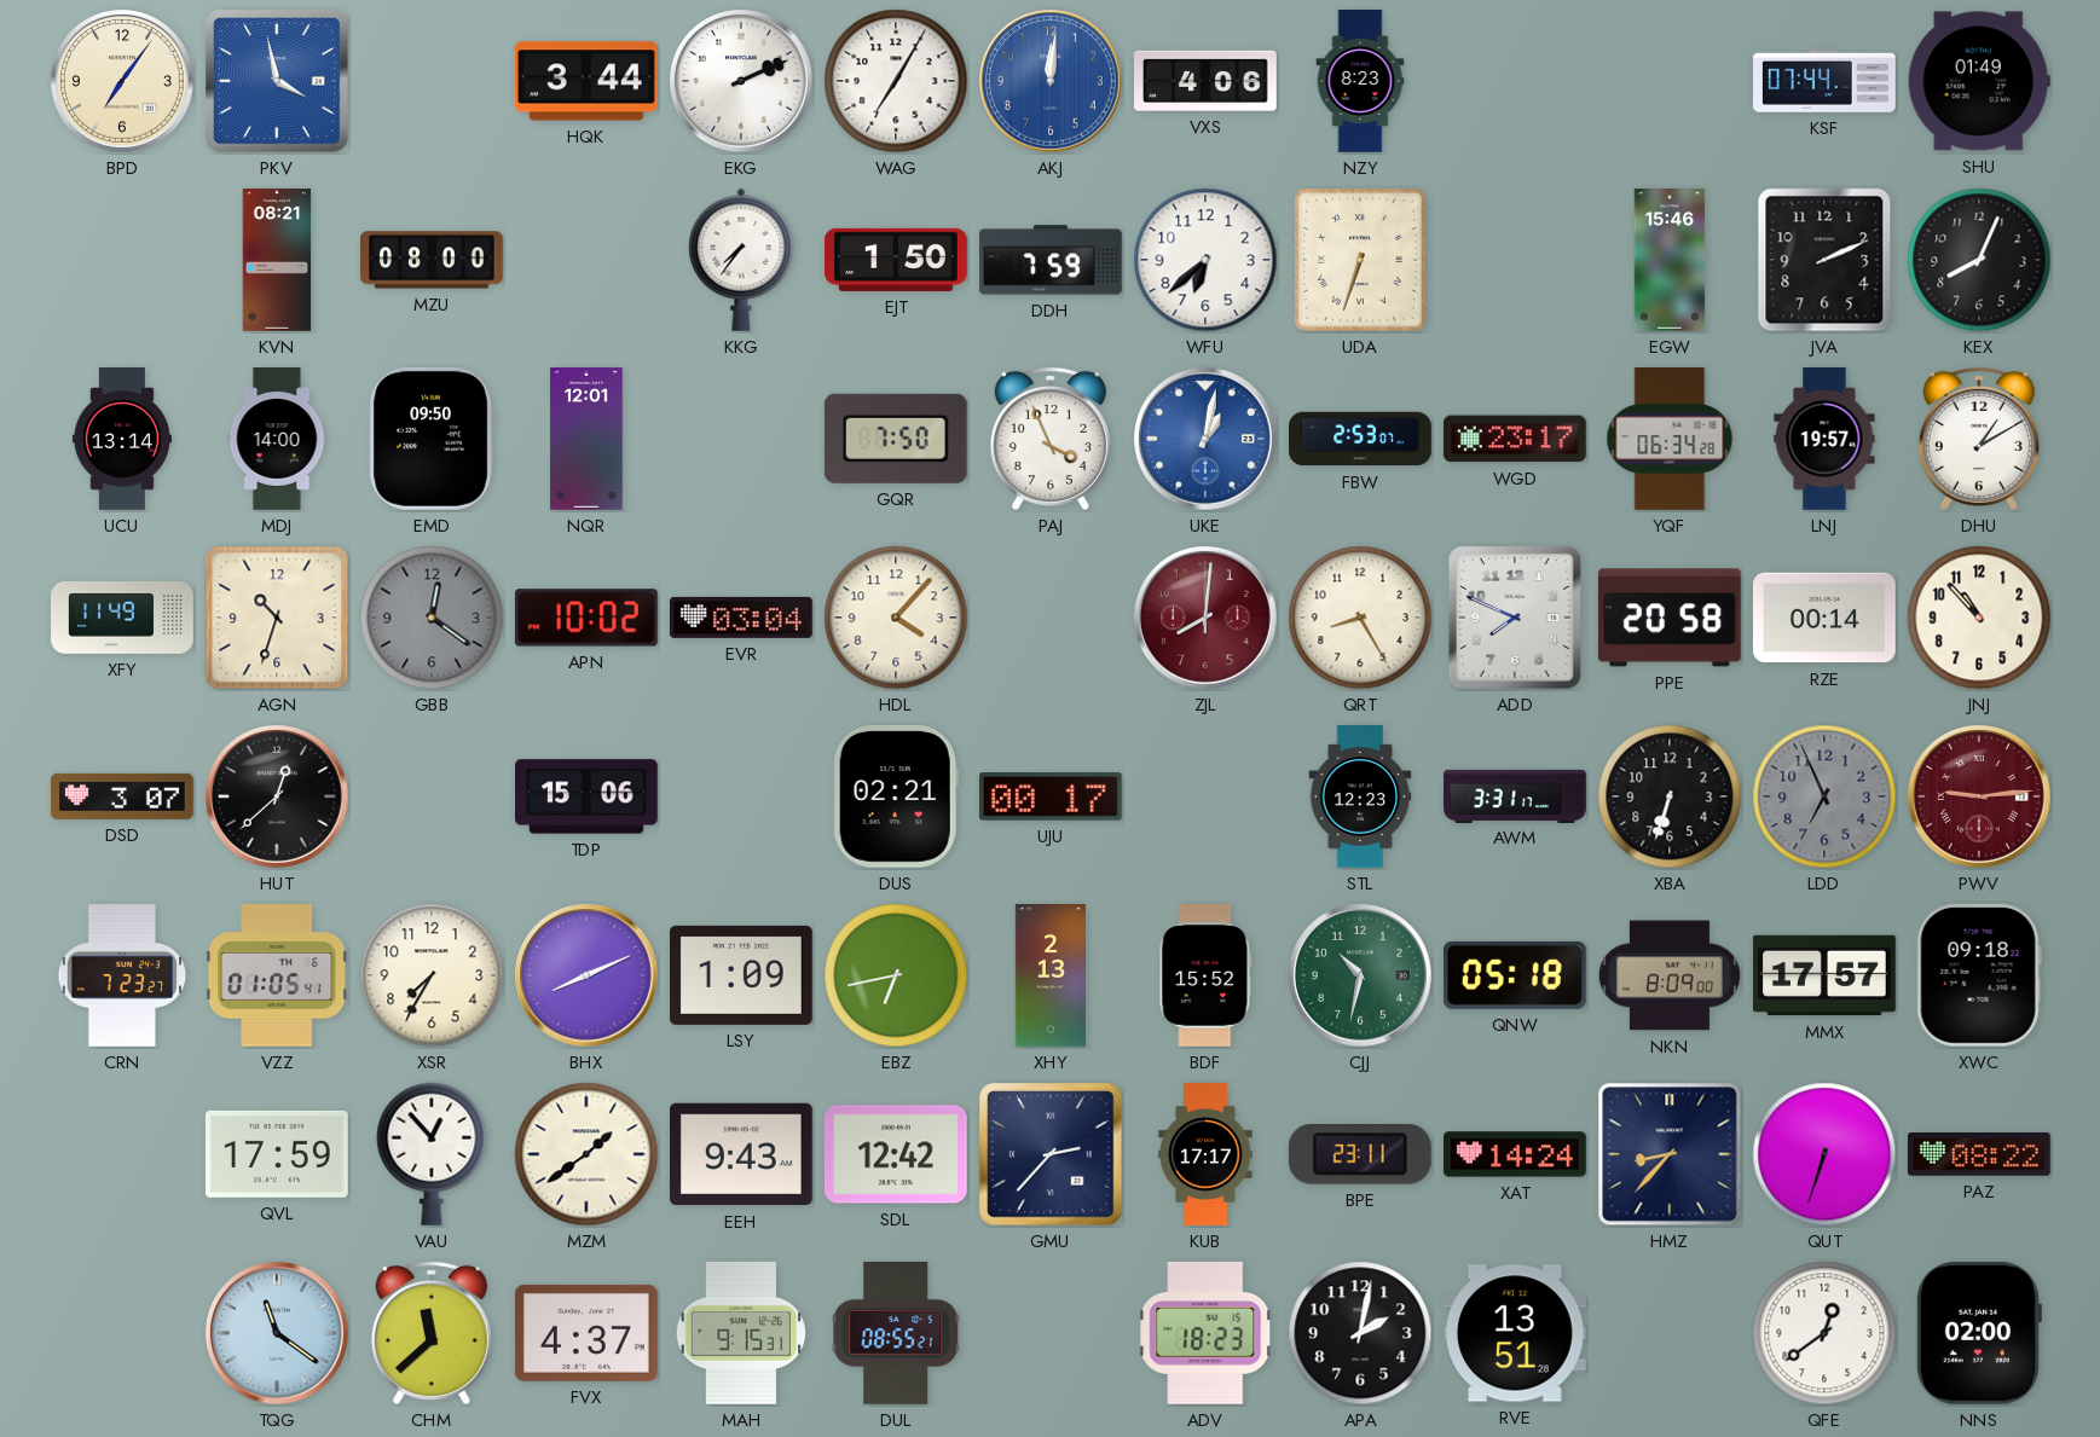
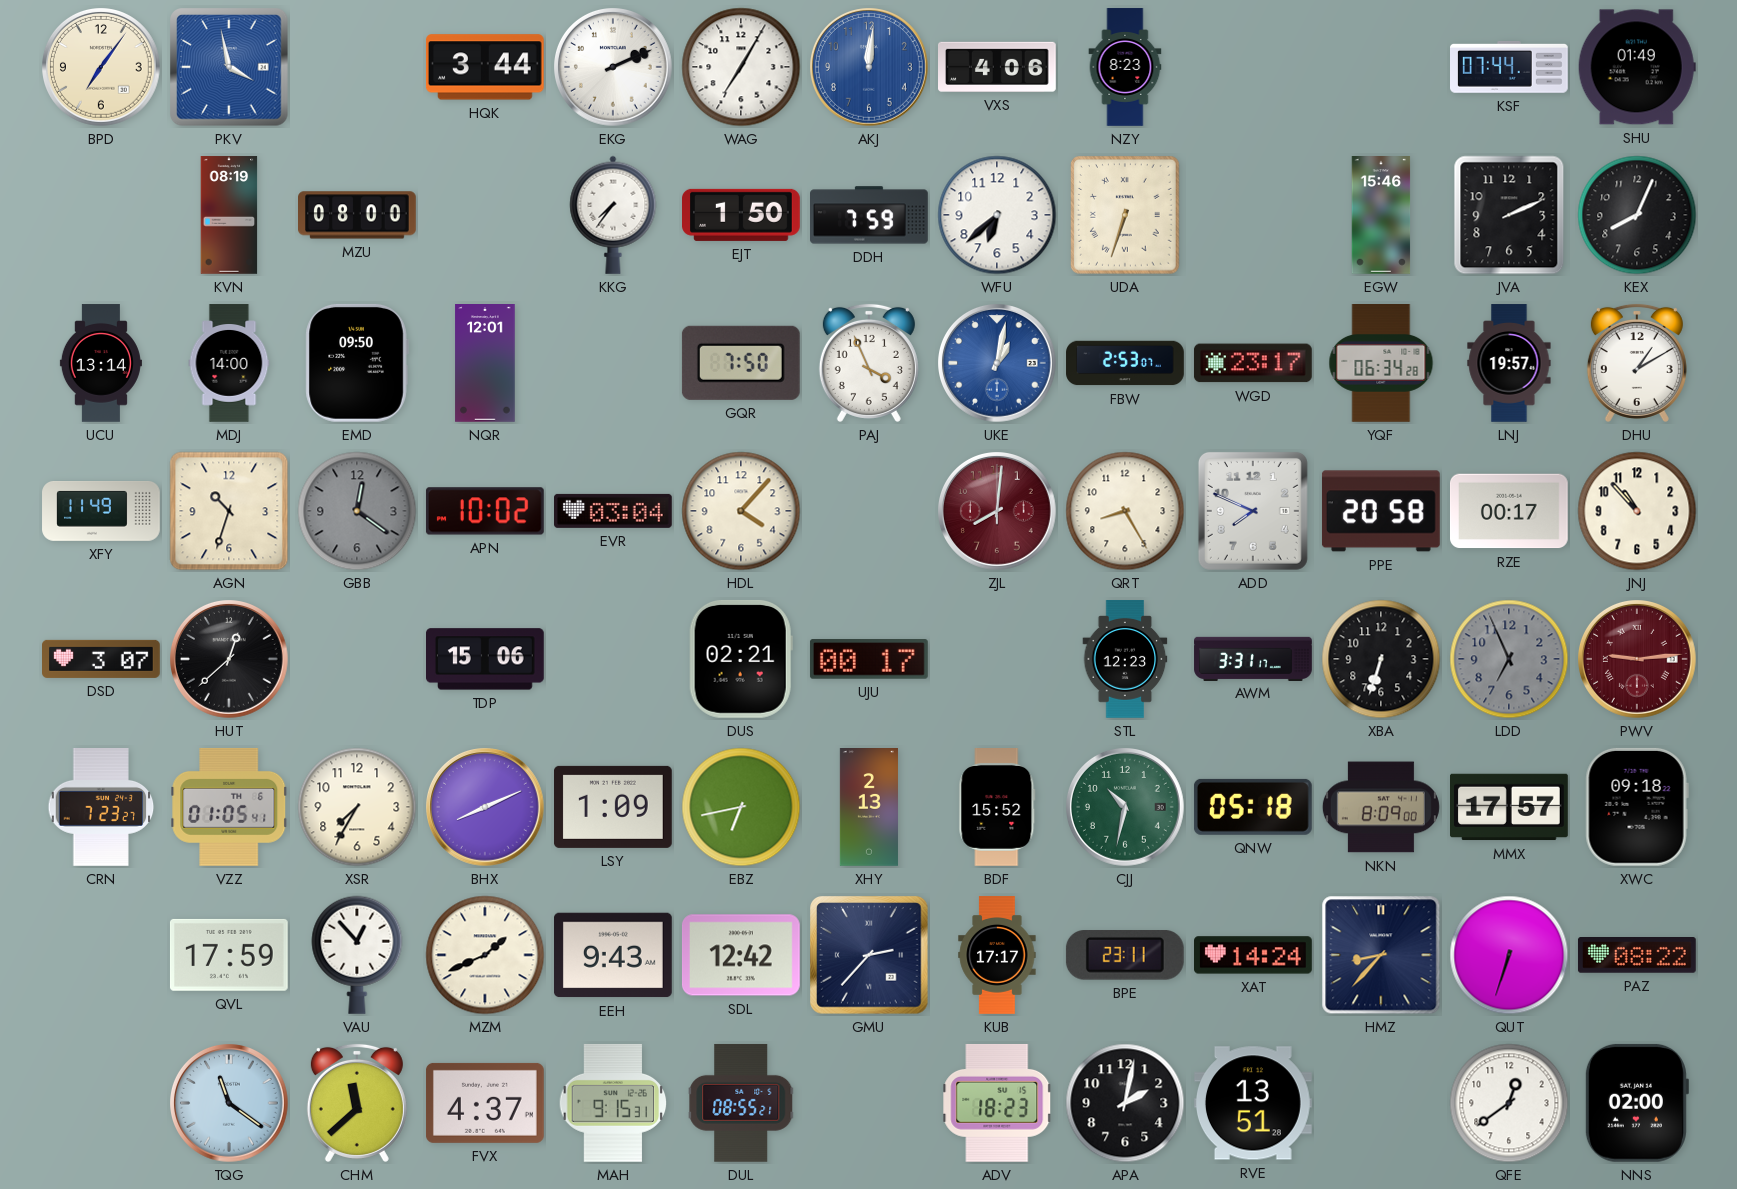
KVN: 08:21 -> 08:19
RZE: 00:14 -> 00:17
MZM: 1:39 -> 1:41
